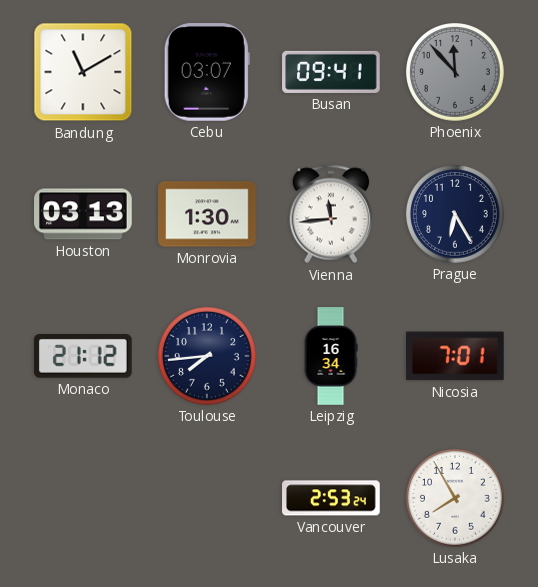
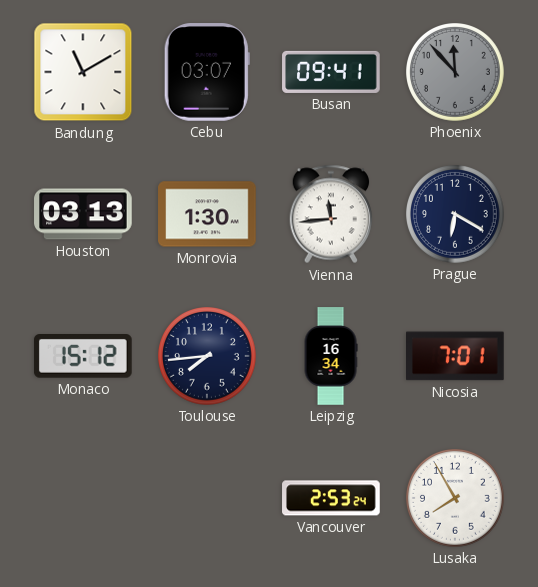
Prague: 6:25 -> 6:20
Monaco: 21:12 -> 15:12
